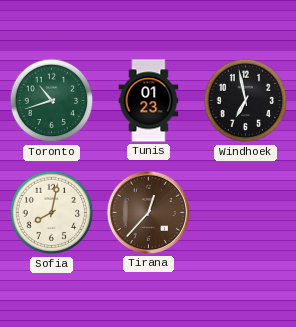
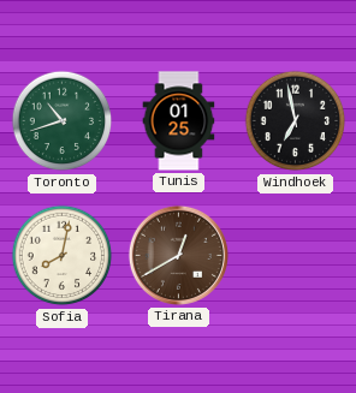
Tunis: 01:23 -> 01:25
Tirana: 12:37 -> 12:40
